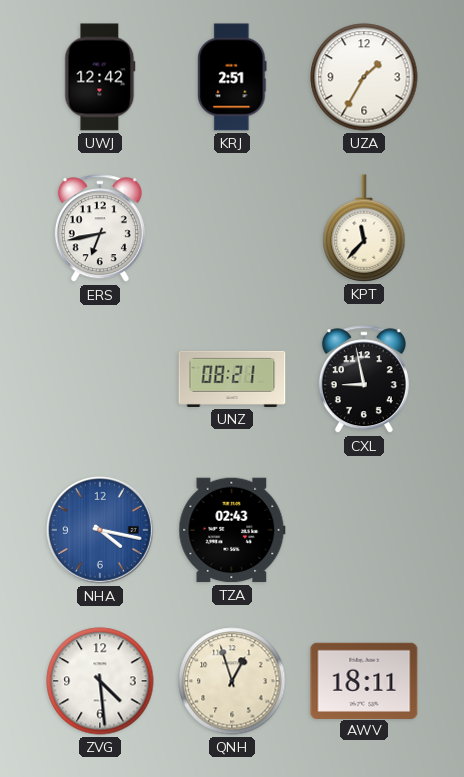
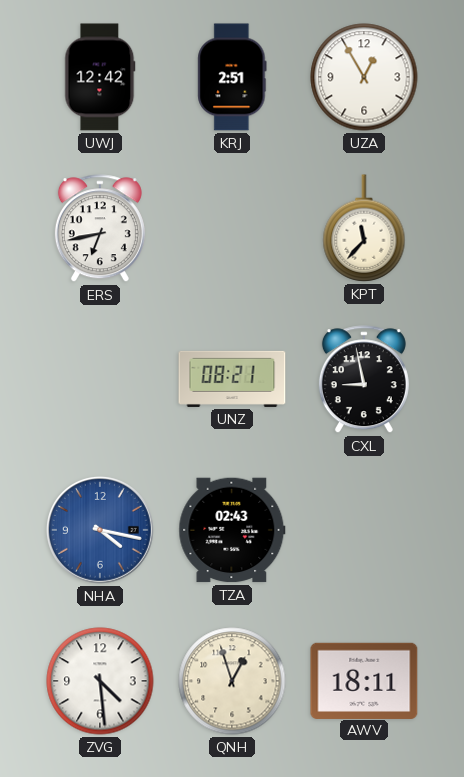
UZA: 1:35 -> 12:55
